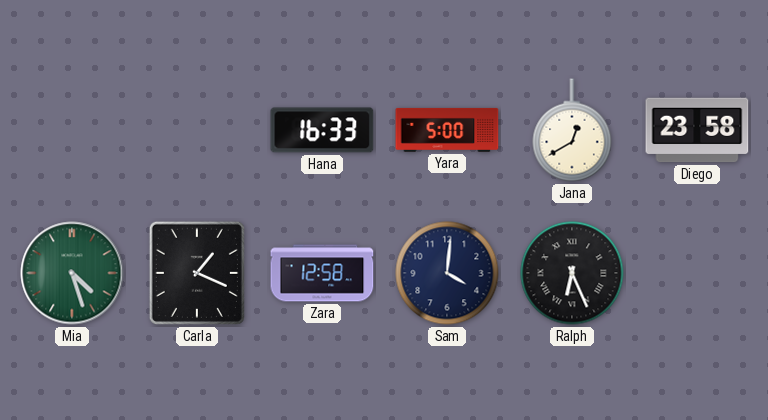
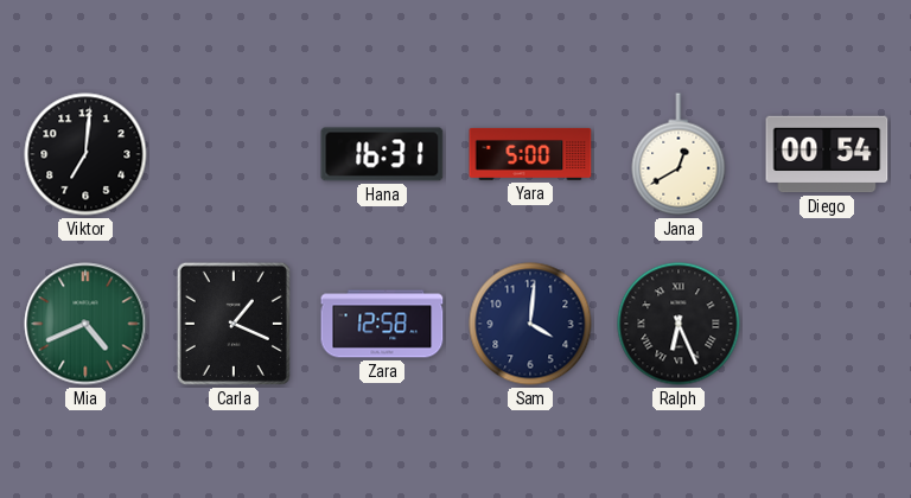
Viktor: none -> 7:01
Hana: 16:33 -> 16:31
Diego: 23:58 -> 00:54
Mia: 4:27 -> 4:41
